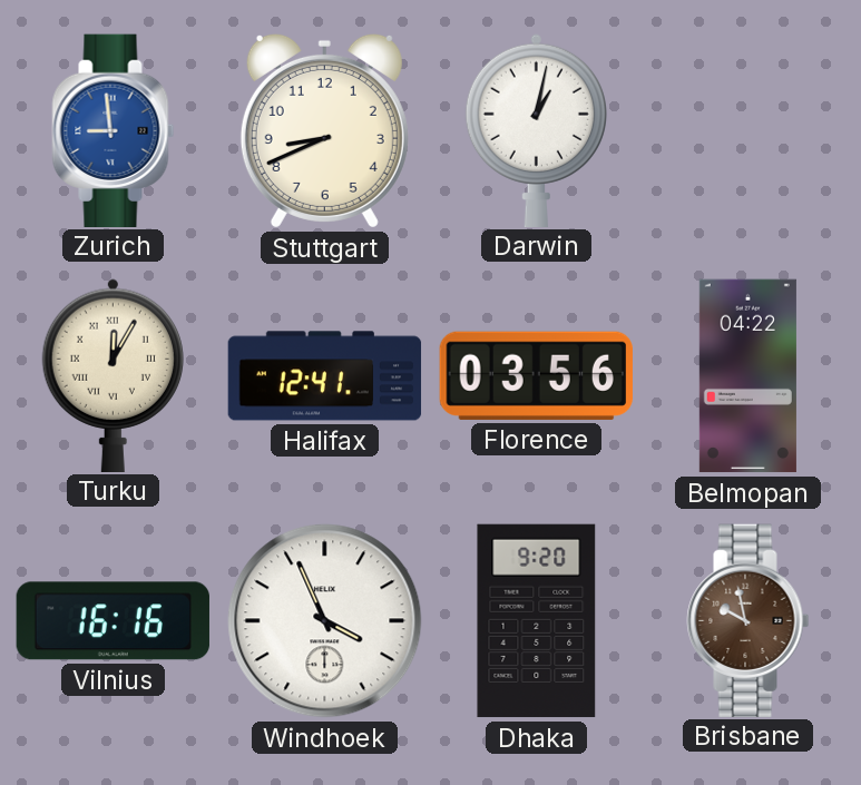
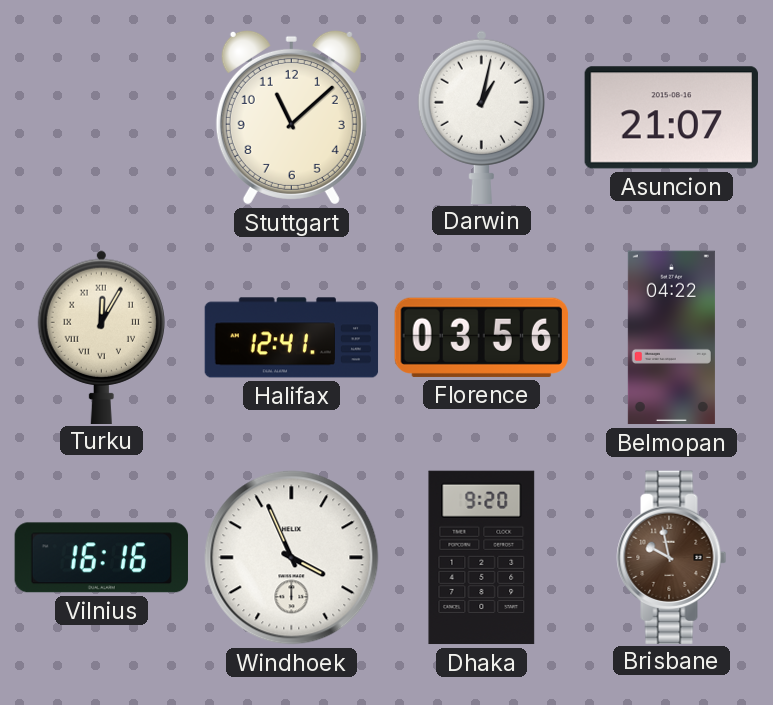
Zurich: 8:59 -> none
Stuttgart: 8:41 -> 11:08
Asuncion: none -> 21:07
